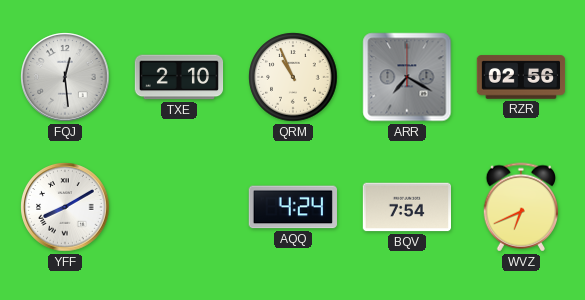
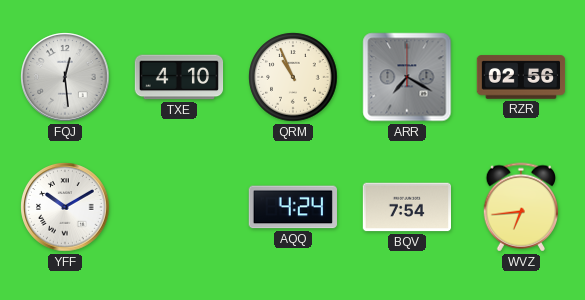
TXE: 2:10 -> 4:10
YFF: 8:10 -> 10:10
WVZ: 6:41 -> 6:44
